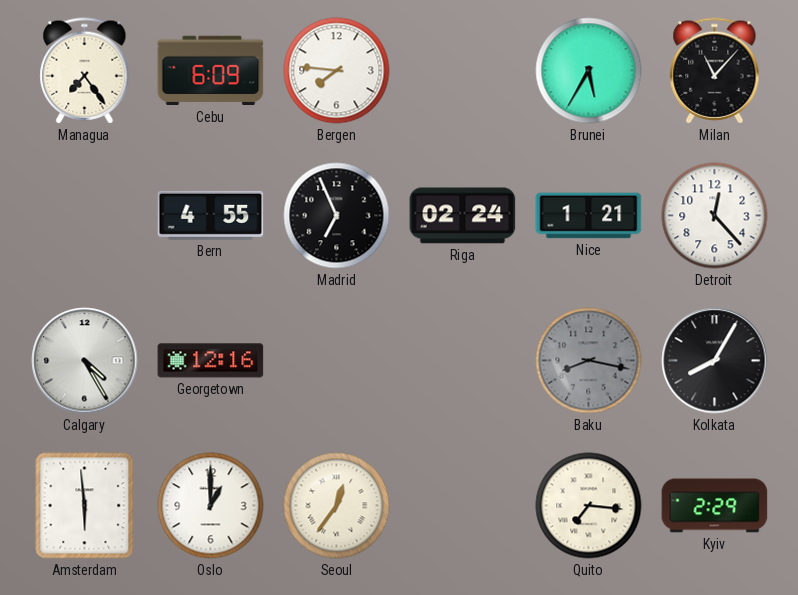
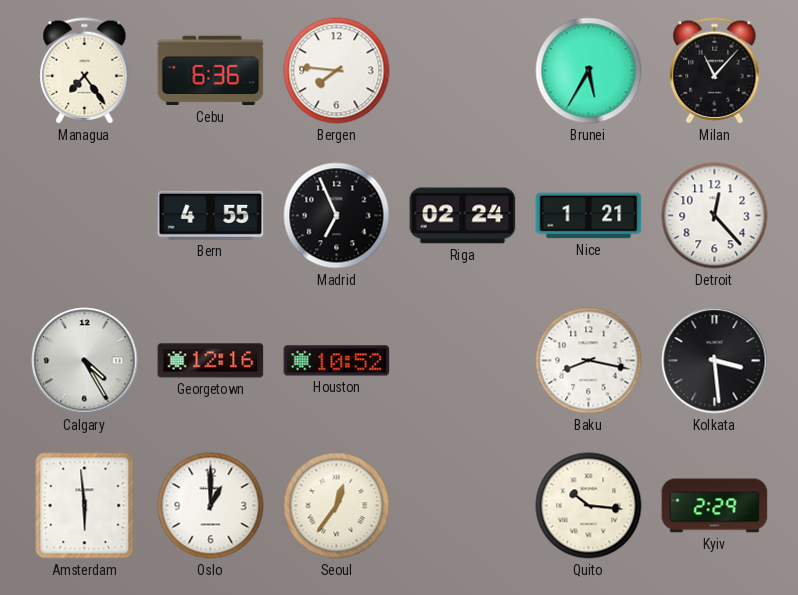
Cebu: 6:09 -> 6:36
Houston: none -> 10:52
Baku dial: grey -> white
Kolkata: 8:05 -> 3:29
Quito: 7:16 -> 10:16
